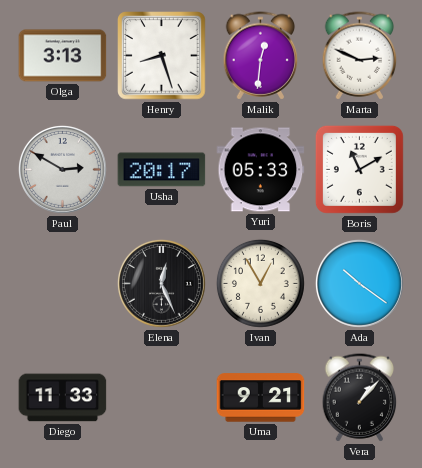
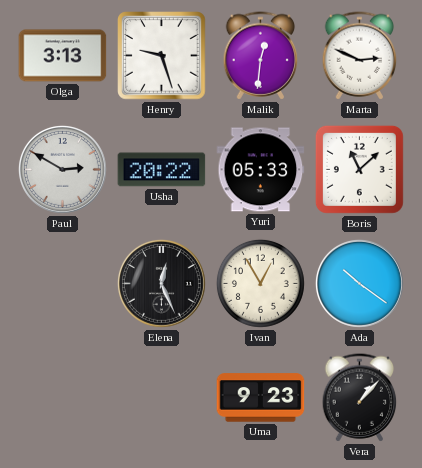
Henry: 8:27 -> 9:27
Usha: 20:17 -> 20:22
Boris: 11:10 -> 11:08
Diego: 11:33 -> none
Uma: 9:21 -> 9:23
